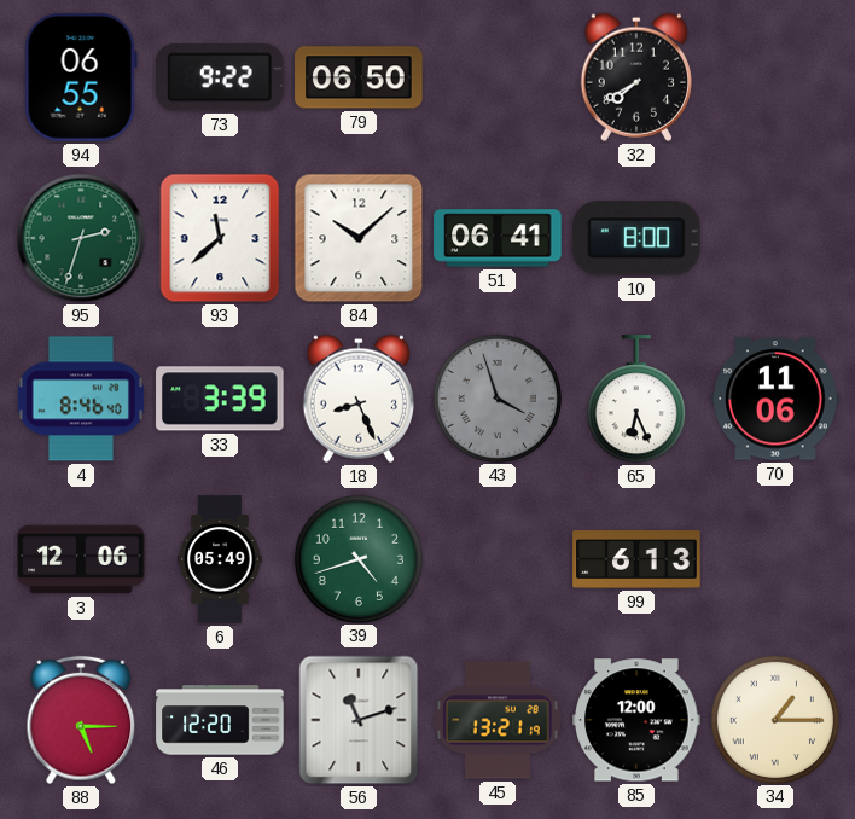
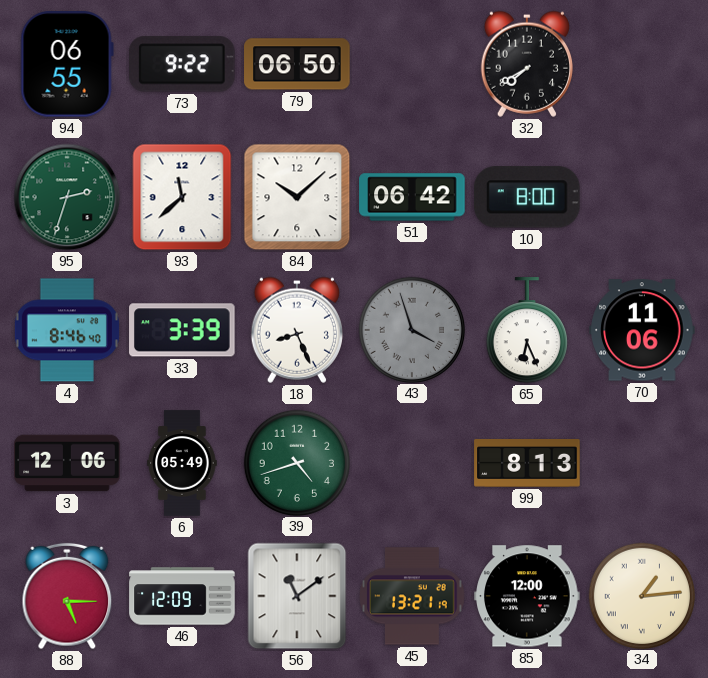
51: 06:41 -> 06:42
99: 6:13 -> 8:13
46: 12:20 -> 12:09
56: 11:12 -> 11:09
34: 1:15 -> 1:14
